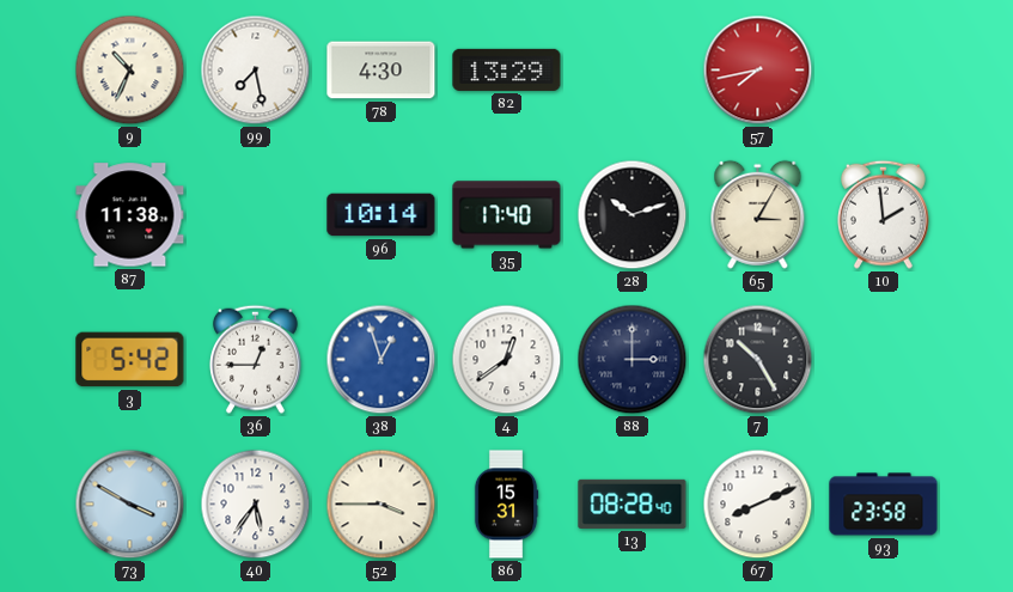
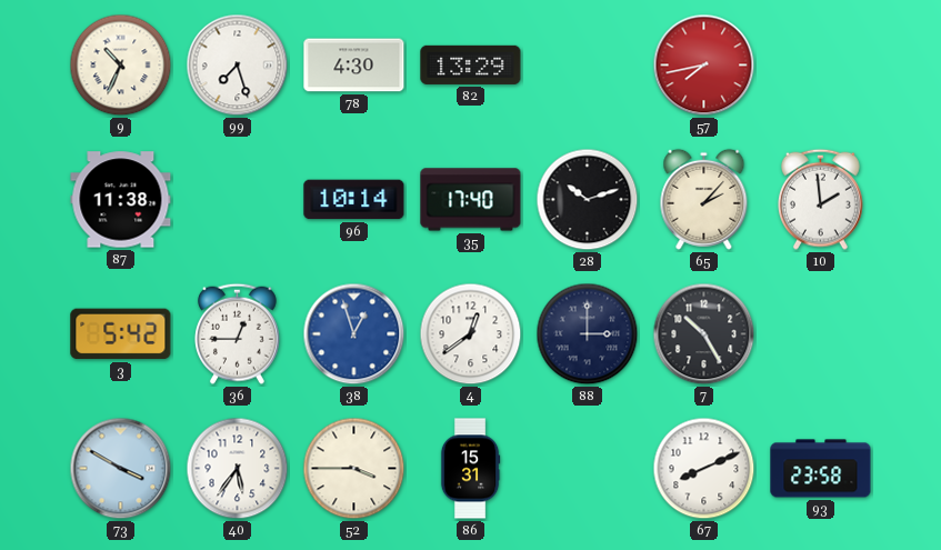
99: 7:28 -> 7:27
65: 3:05 -> 2:07
13: 08:28 -> none
